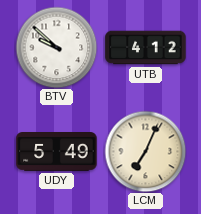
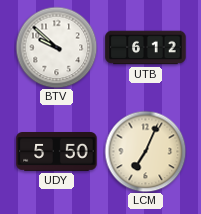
UTB: 4:12 -> 6:12
UDY: 5:49 -> 5:50
